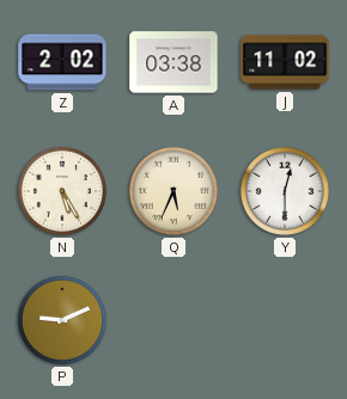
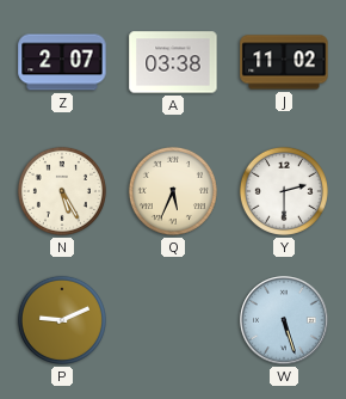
Z: 2:02 -> 2:07
Y: 12:30 -> 2:30
W: none -> 5:27
